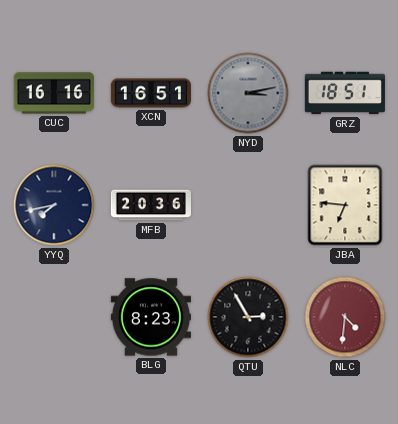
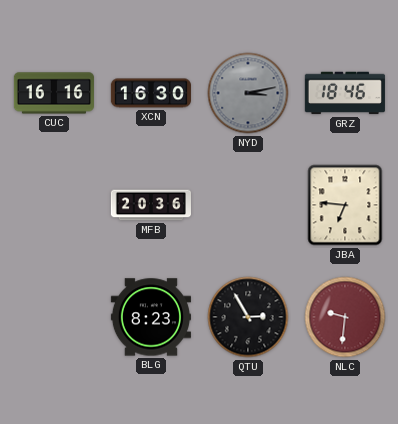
XCN: 16:51 -> 16:30
GRZ: 18:51 -> 18:46
YYQ: 7:43 -> none
NLC: 4:31 -> 9:31
